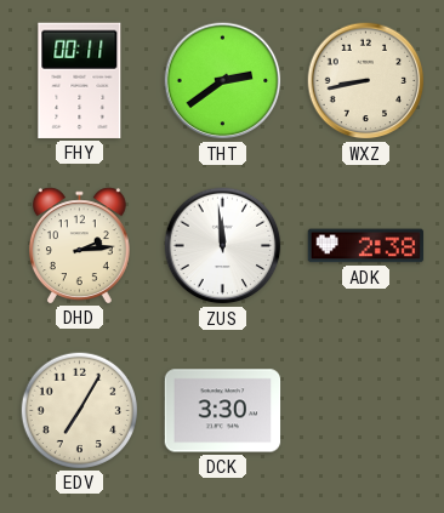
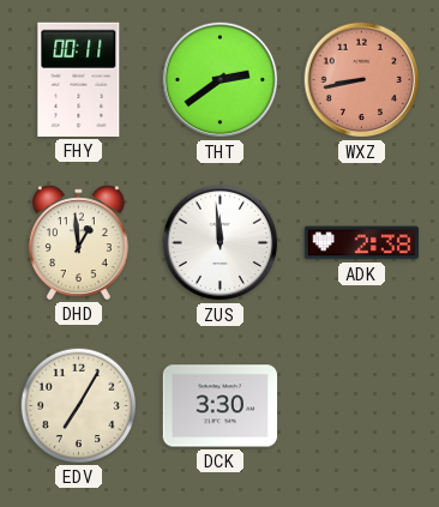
WXZ dial: cream -> salmon
DHD: 2:14 -> 12:59
